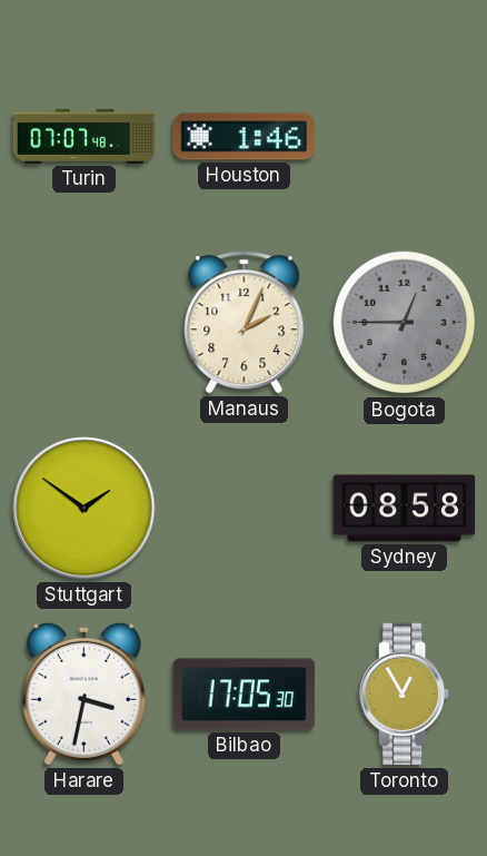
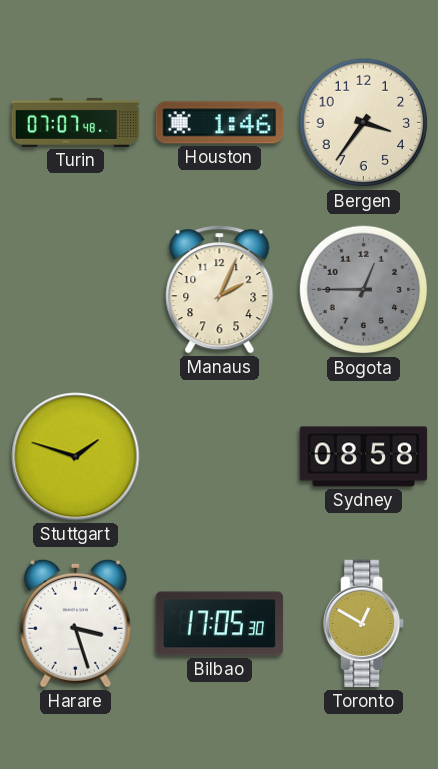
Bergen: none -> 3:36
Stuttgart: 1:51 -> 1:48
Harare: 3:32 -> 3:27
Toronto: 12:55 -> 12:50
